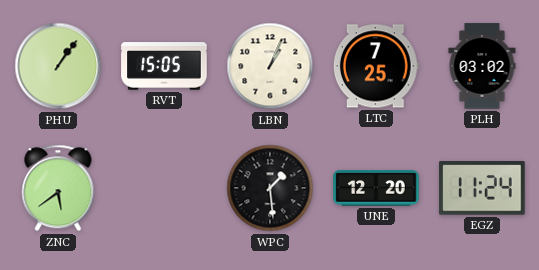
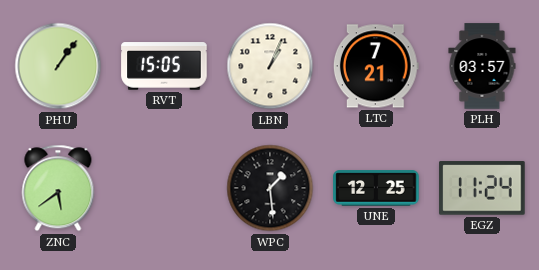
LTC: 7:25 -> 7:21
PLH: 03:02 -> 03:57
UNE: 12:20 -> 12:25
